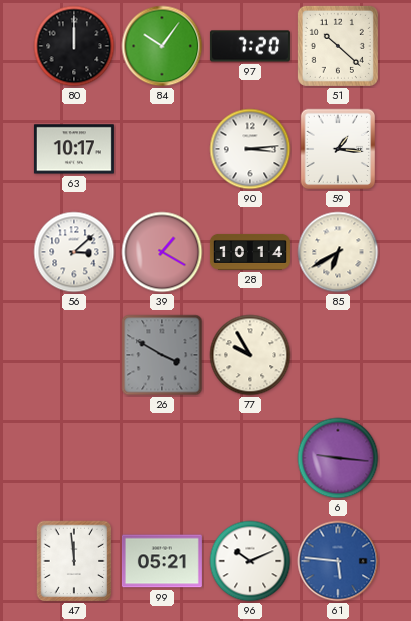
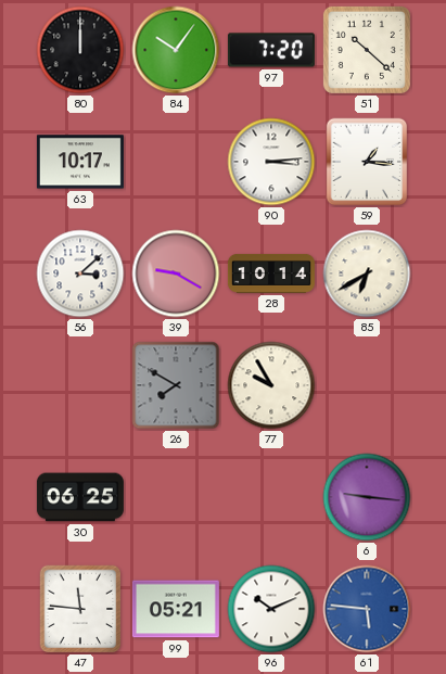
39: 1:20 -> 9:20
26: 3:50 -> 7:50
30: none -> 06:25
47: 11:59 -> 11:46
